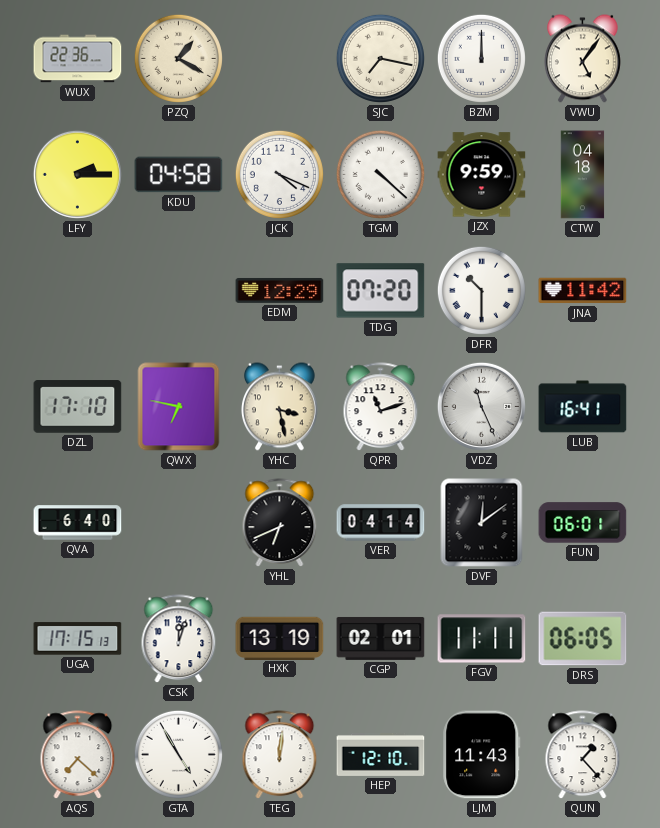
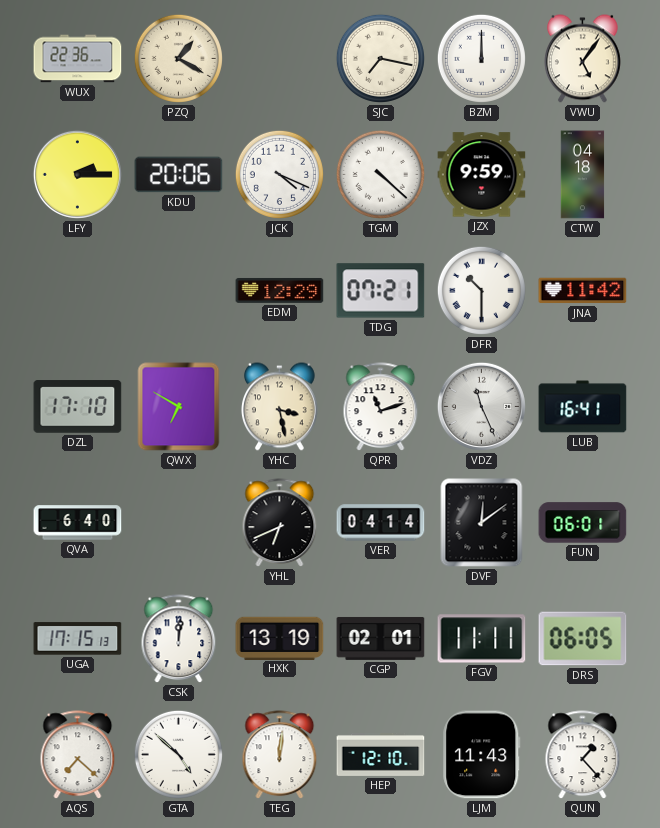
KDU: 04:58 -> 20:06
TDG: 07:20 -> 07:21
QWX: 6:47 -> 6:50
CSK: 12:03 -> 12:01
GTA: 4:55 -> 4:52
